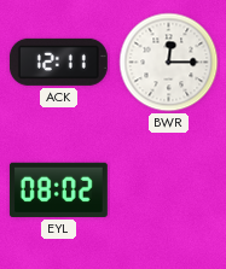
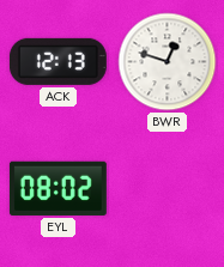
ACK: 12:11 -> 12:13
BWR: 12:15 -> 12:48
